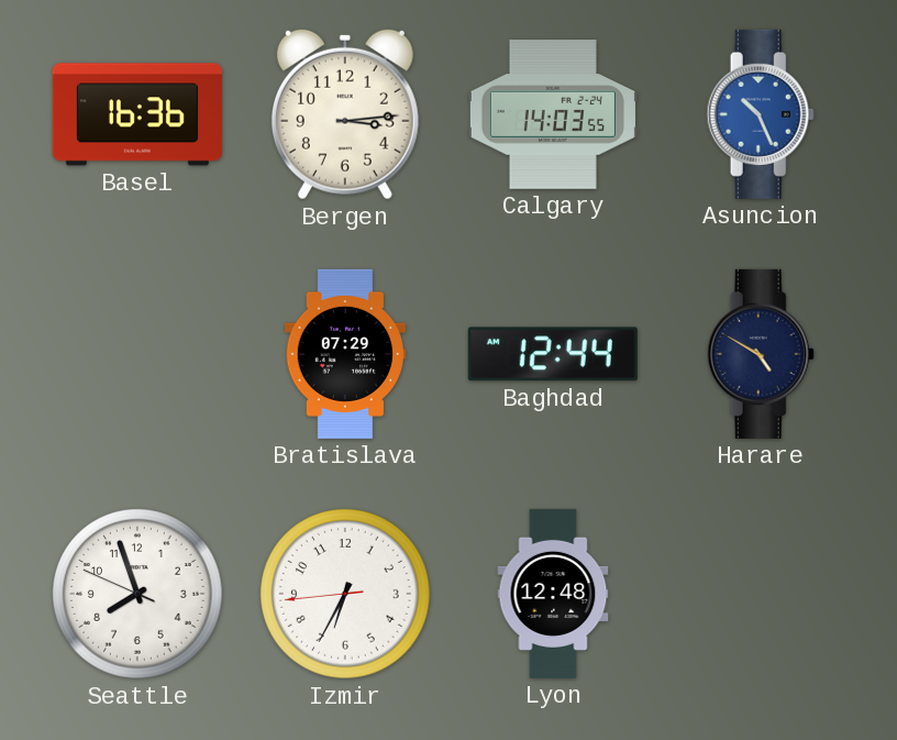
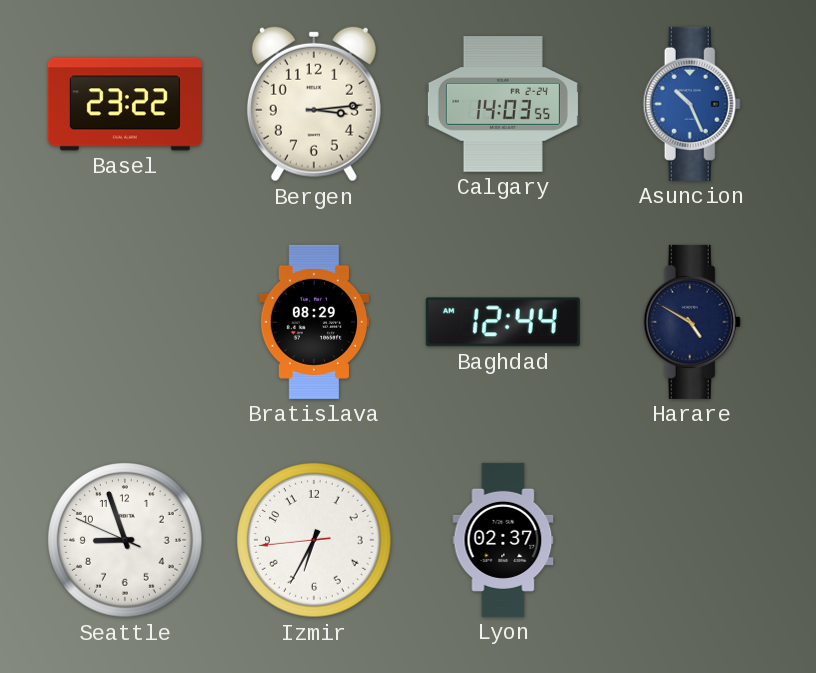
Basel: 16:36 -> 23:22
Bratislava: 07:29 -> 08:29
Seattle: 7:56 -> 8:56
Lyon: 12:48 -> 02:37
